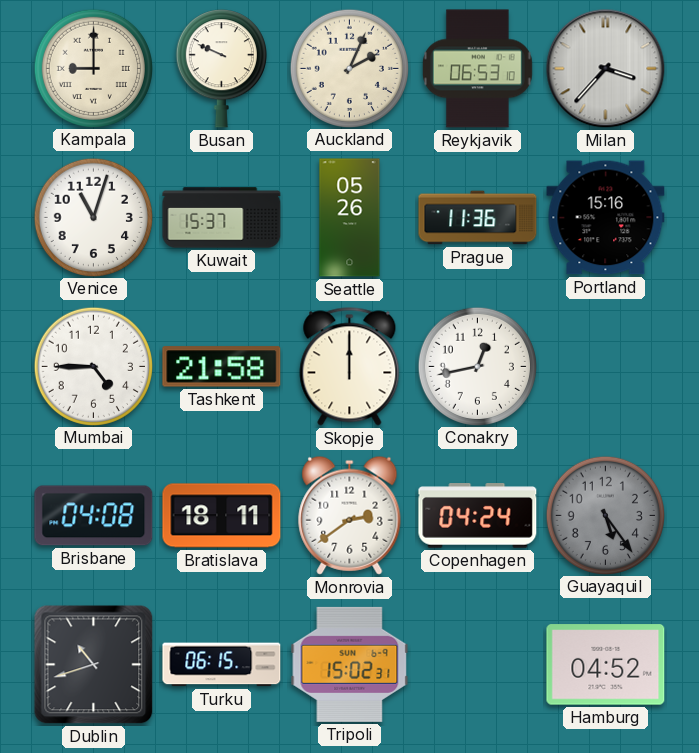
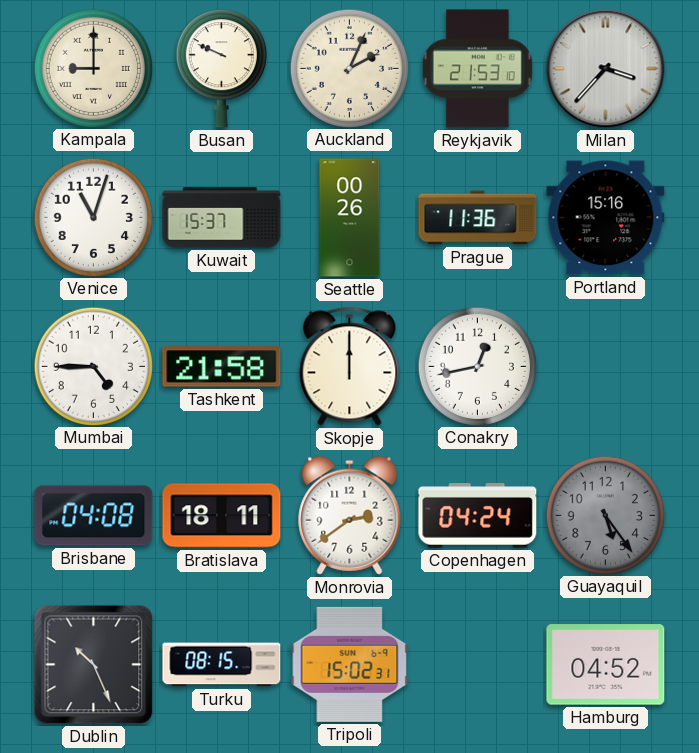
Reykjavik: 06:53 -> 21:53
Seattle: 05:26 -> 00:26
Dublin: 10:42 -> 10:26
Turku: 06:15 -> 08:15
